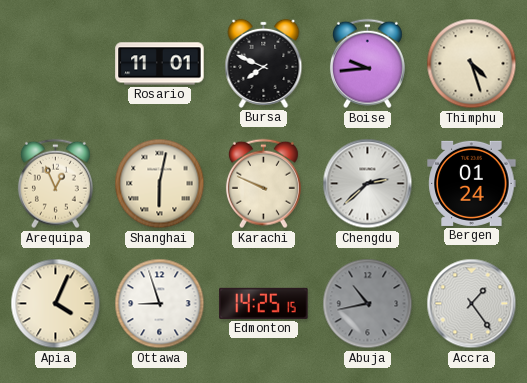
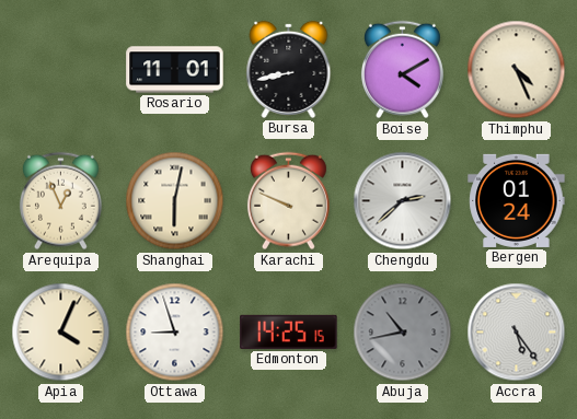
Bursa: 7:49 -> 8:43
Boise: 9:44 -> 4:10
Thimphu: 4:27 -> 4:26
Accra: 1:24 -> 5:24
